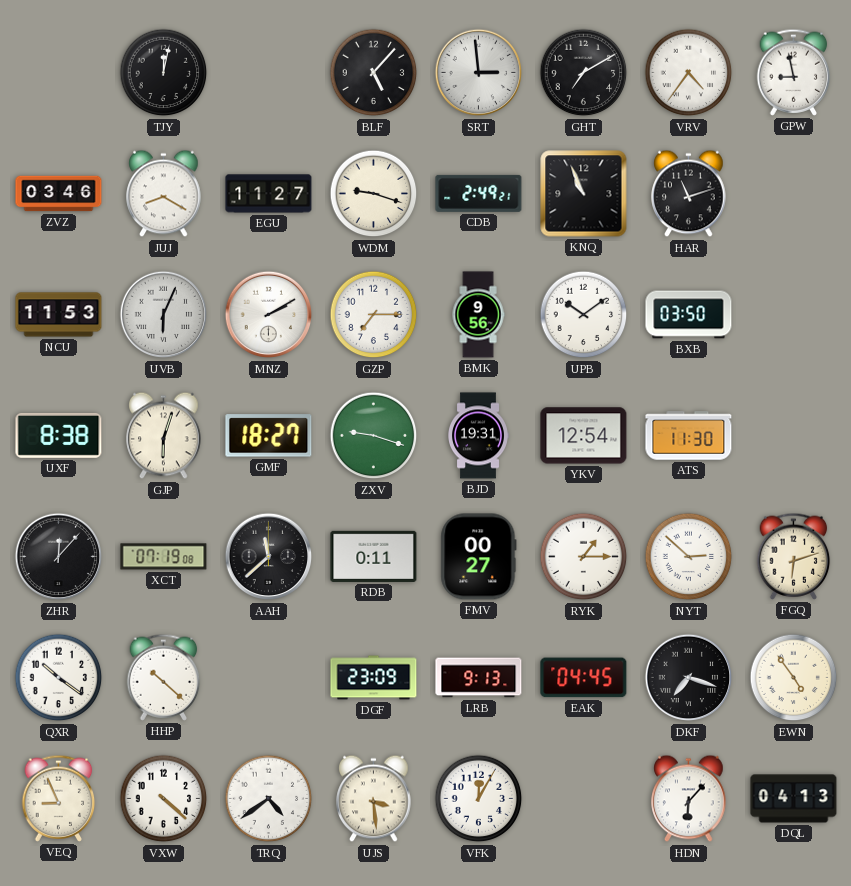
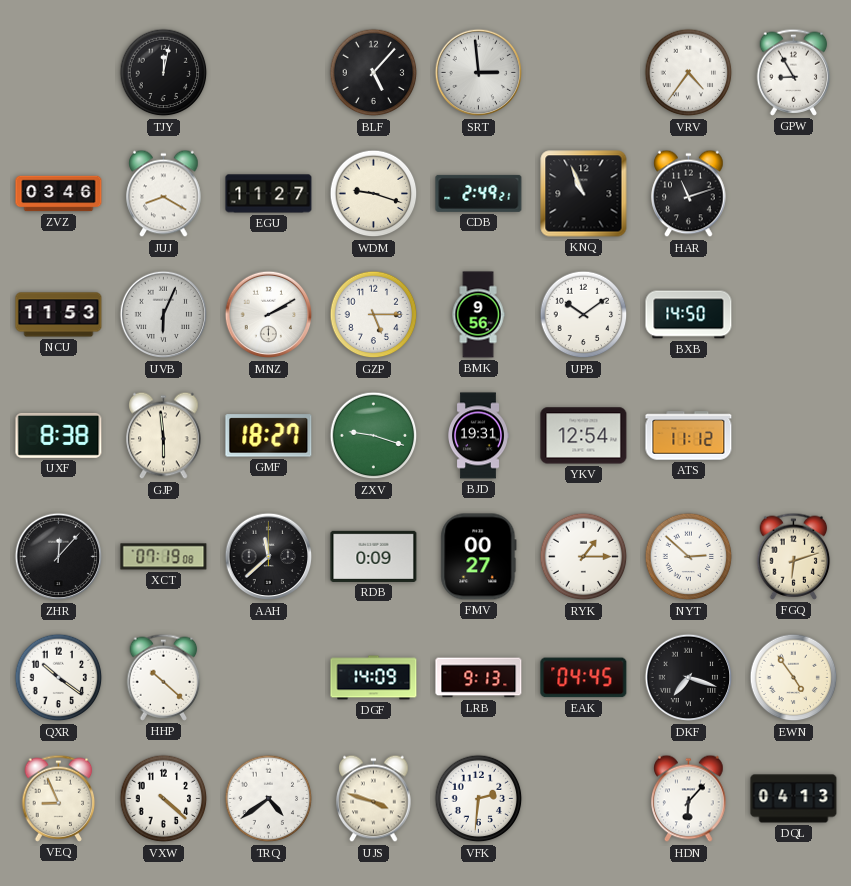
GHT: 7:10 -> none
GPW: 8:58 -> 8:55
GZP: 7:15 -> 5:15
BXB: 03:50 -> 14:50
GJP: 6:03 -> 5:59
ATS: 11:30 -> 11:12
RDB: 0:11 -> 0:09
DGF: 23:09 -> 14:09
UJS: 3:29 -> 3:48
VFK: 12:05 -> 2:31
